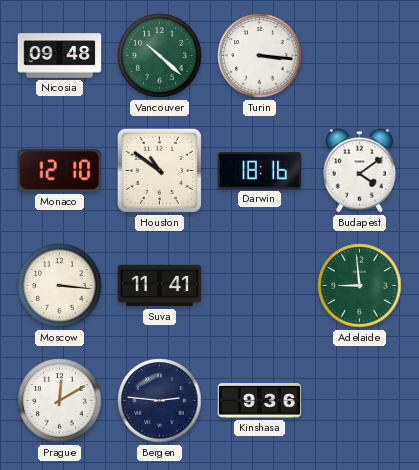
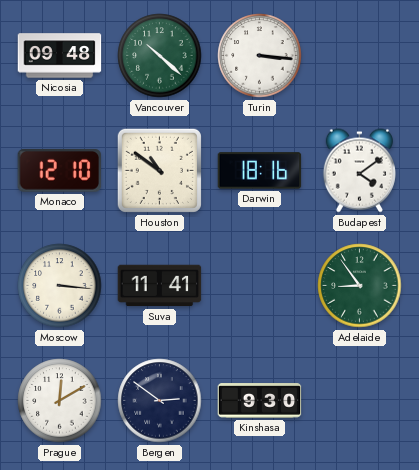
Adelaide: 8:59 -> 8:54
Bergen: 2:46 -> 2:51
Kinshasa: 9:36 -> 9:30
